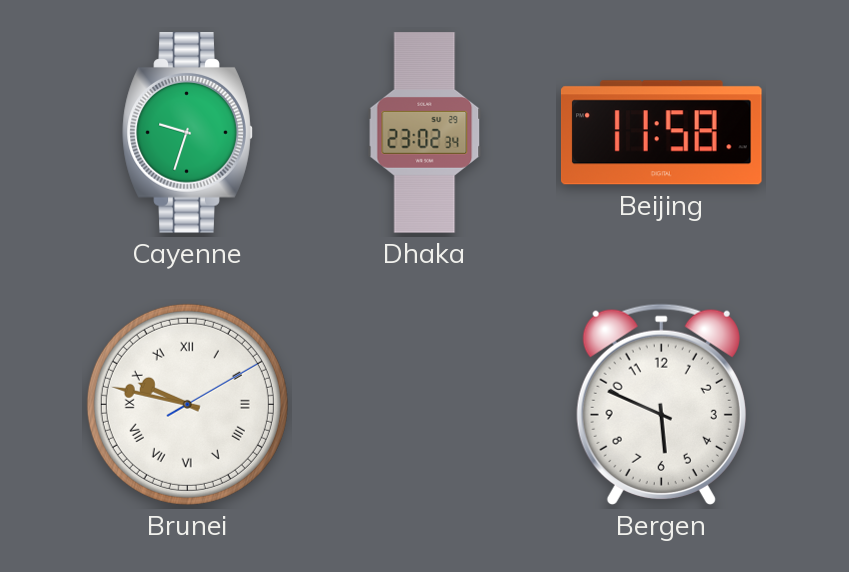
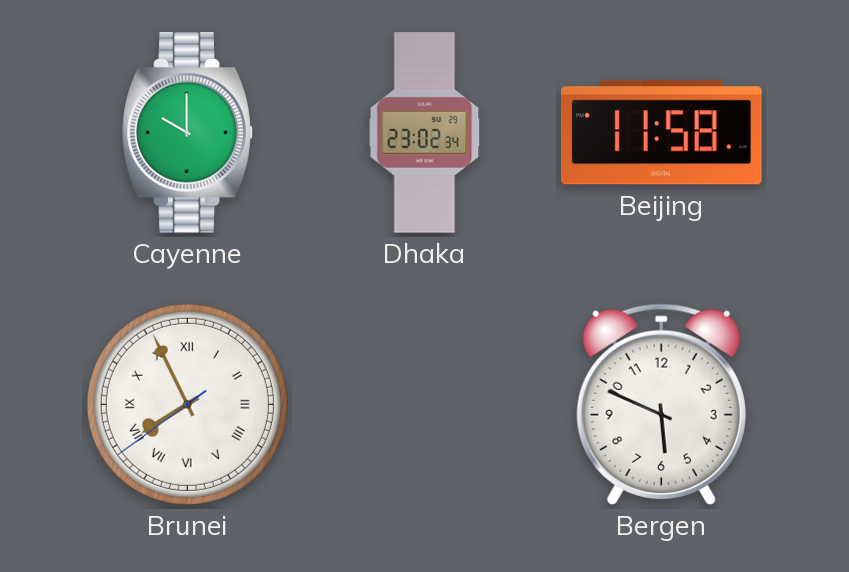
Cayenne: 9:33 -> 10:00
Brunei: 9:47 -> 7:55
